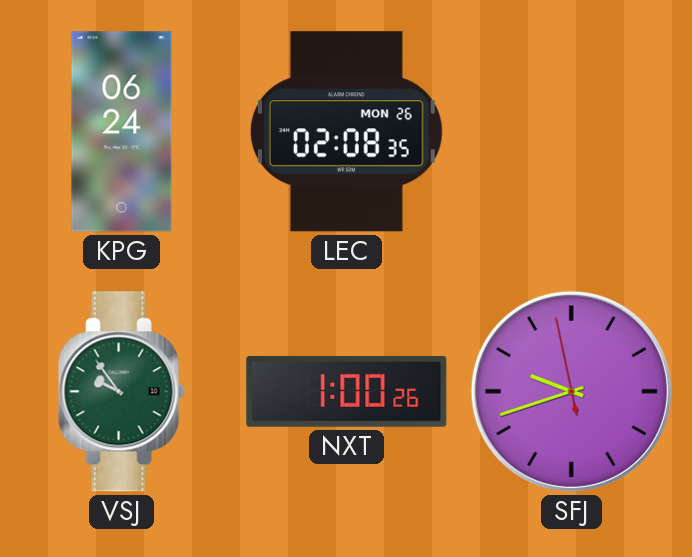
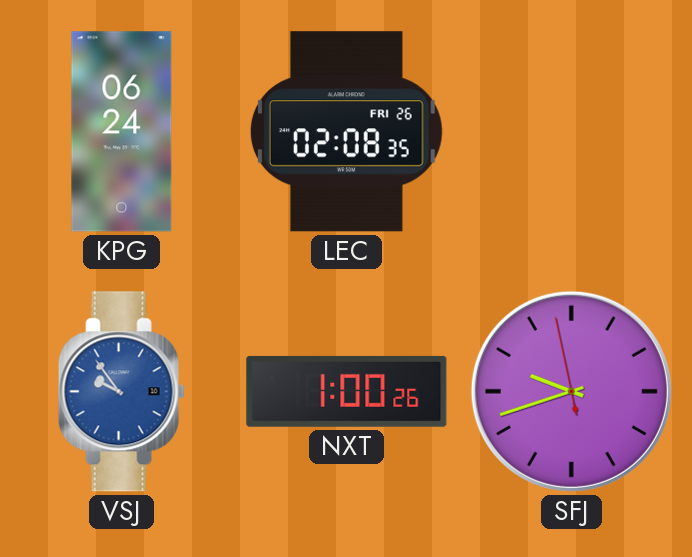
LEC date: MON 26 -> FRI 26
VSJ dial: green -> blue
